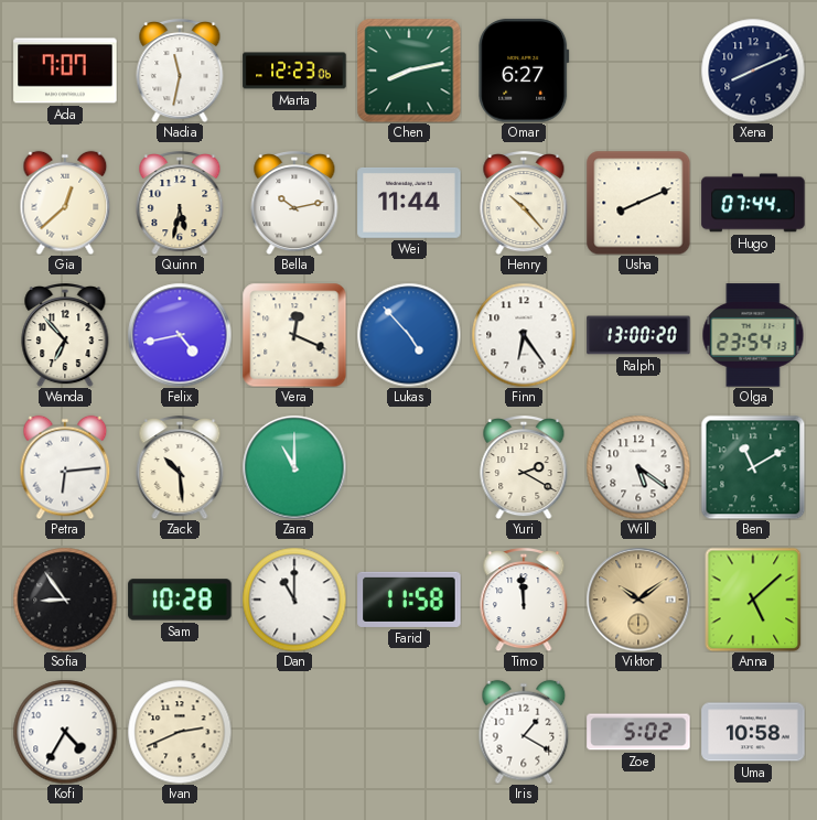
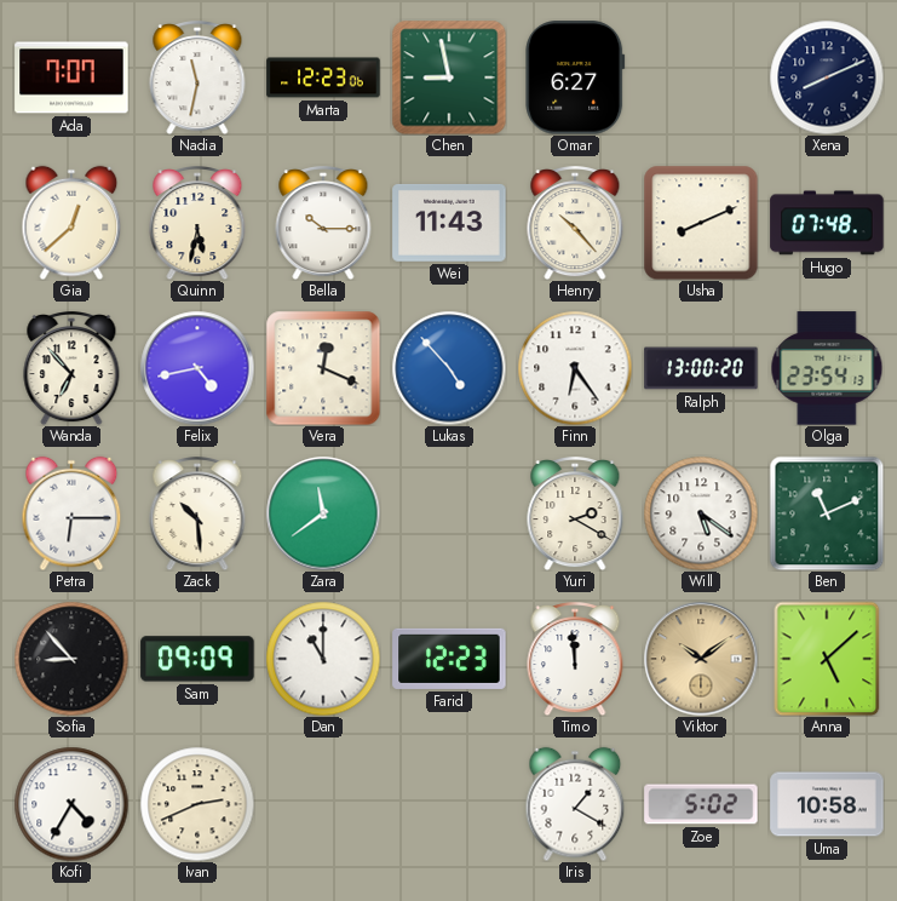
Chen: 8:13 -> 8:58
Bella: 10:13 -> 10:15
Wei: 11:44 -> 11:43
Hugo: 07:44 -> 07:48
Petra: 6:14 -> 6:15
Zara: 11:00 -> 11:39
Ben: 11:10 -> 11:11
Sofia: 8:54 -> 8:53
Sam: 10:28 -> 09:09
Farid: 11:58 -> 12:23
